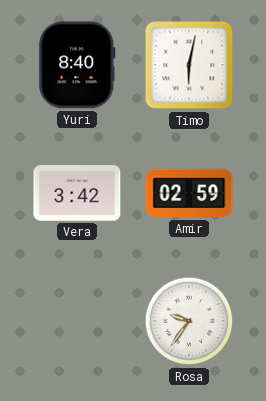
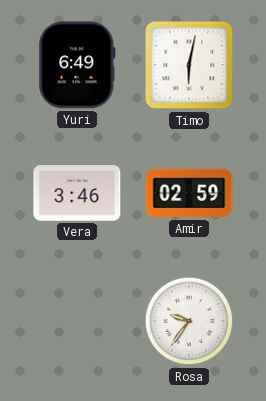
Yuri: 8:40 -> 6:49
Vera: 3:42 -> 3:46
